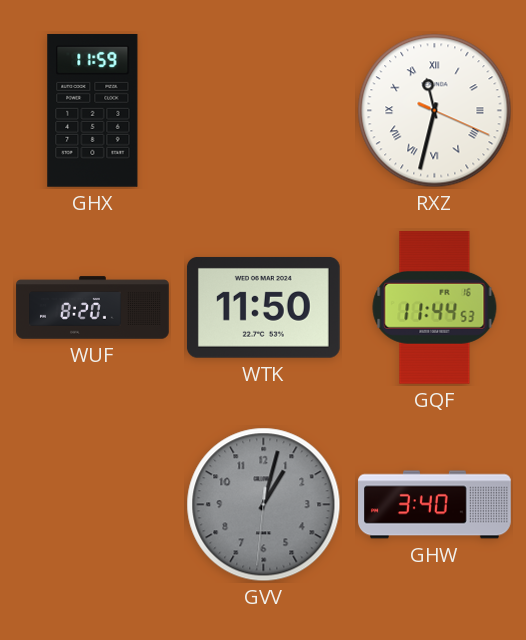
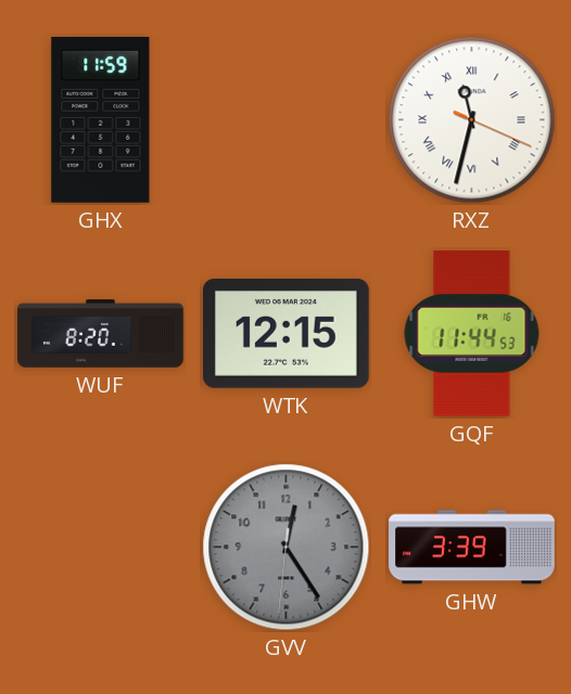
WTK: 11:50 -> 12:15
GVV: 1:02 -> 12:24
GHW: 3:40 -> 3:39
